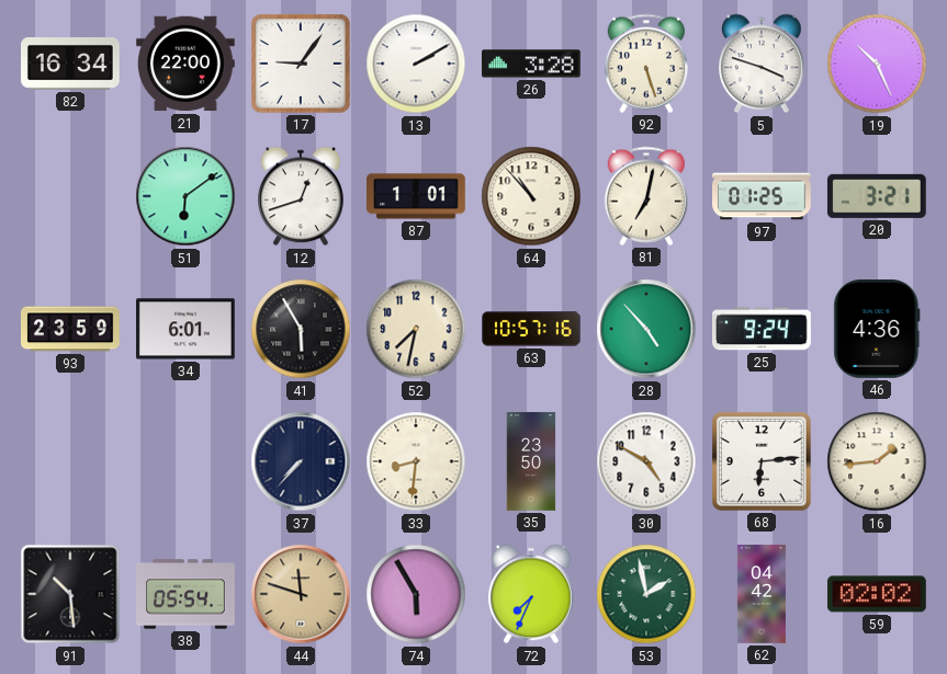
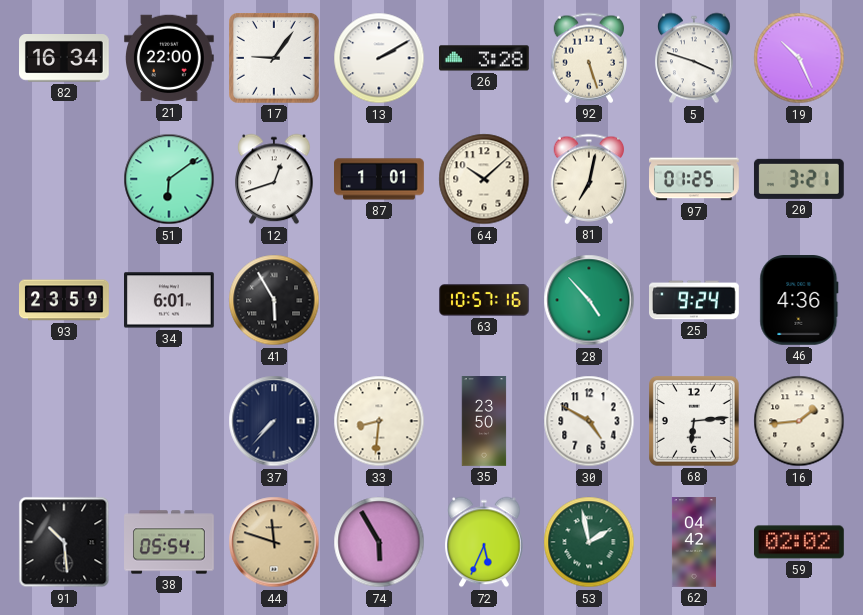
64: 10:53 -> 10:08
52: 7:32 -> none
72: 7:34 -> 5:34
